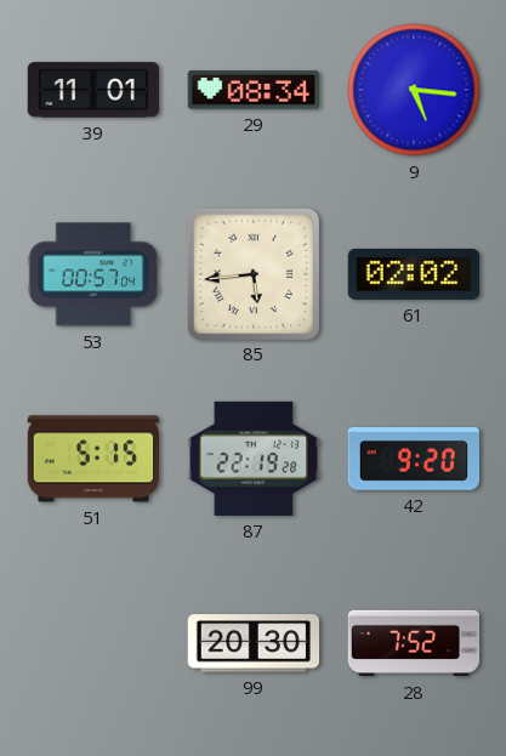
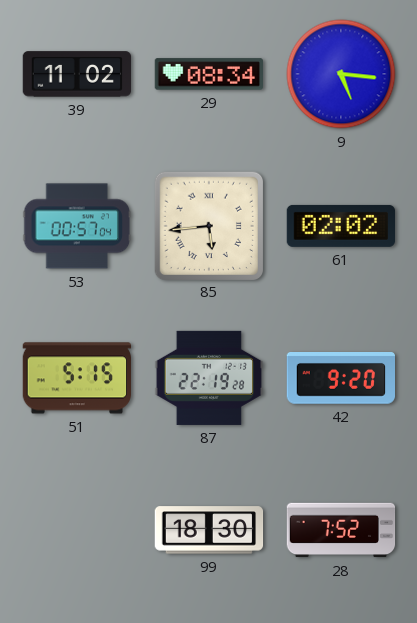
39: 11:01 -> 11:02
99: 20:30 -> 18:30
